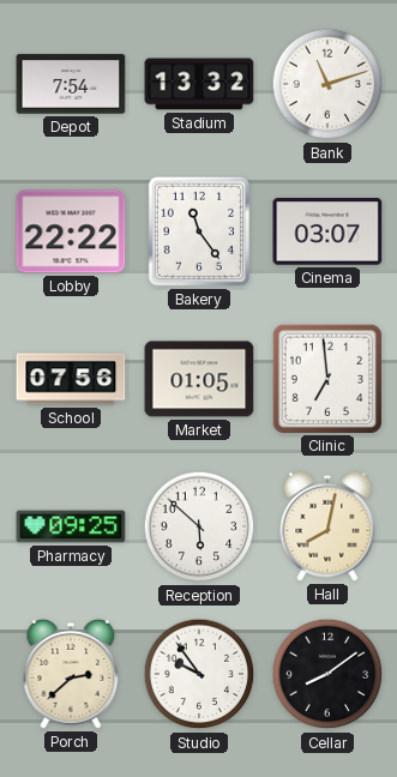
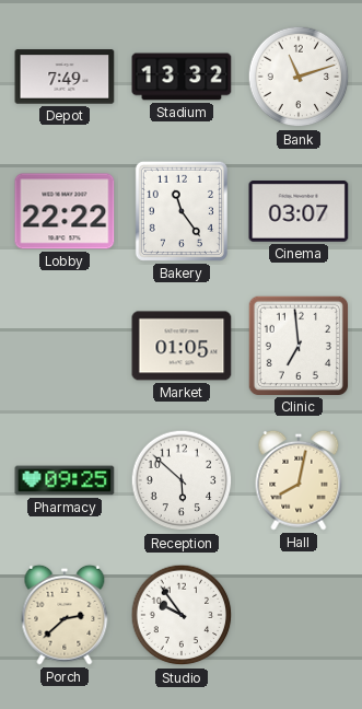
Depot: 7:54 -> 7:49
School: 07:56 -> none
Cellar: 8:09 -> none
